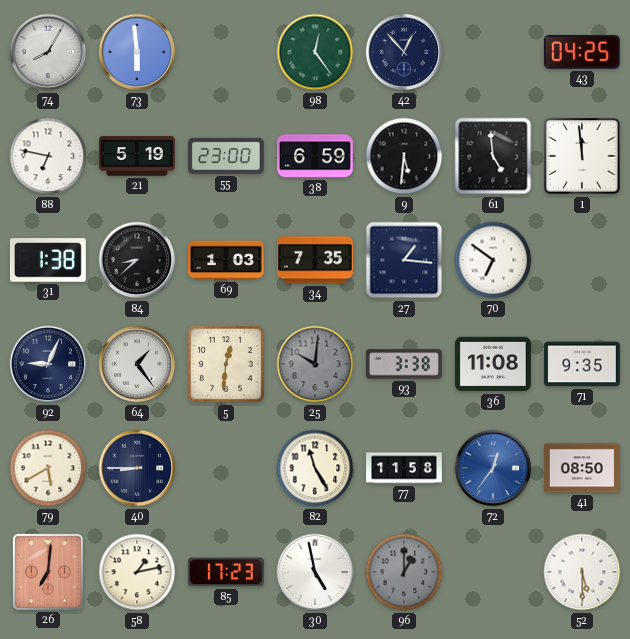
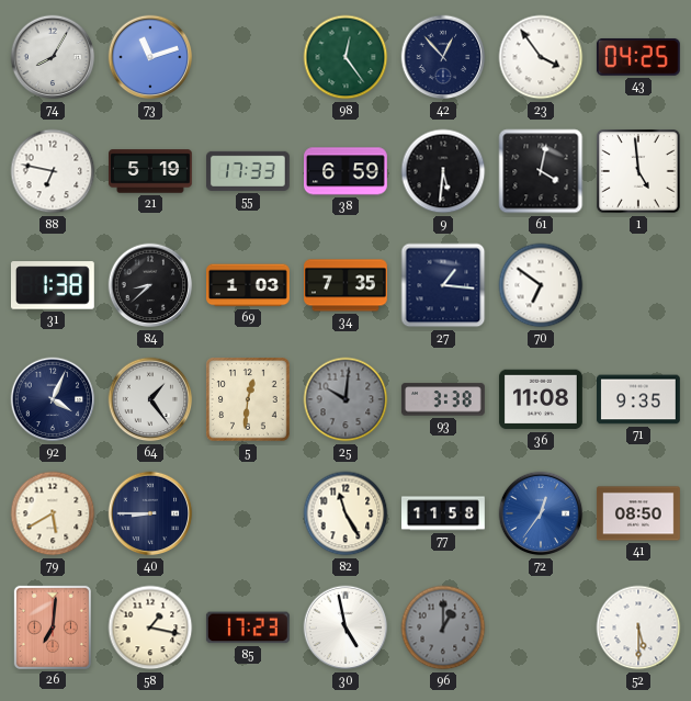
73: 5:59 -> 11:12
23: none -> 3:54
55: 23:00 -> 17:33
61: 4:59 -> 4:02
1: 11:59 -> 4:59
92: 9:04 -> 4:04
58: 1:13 -> 1:17
